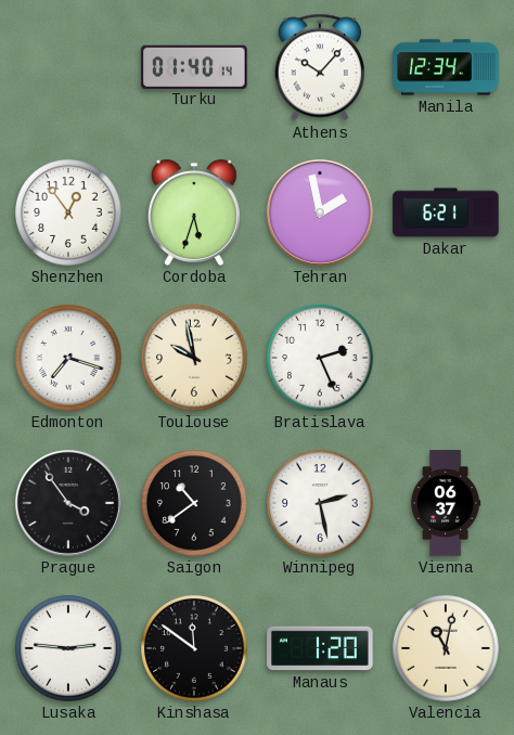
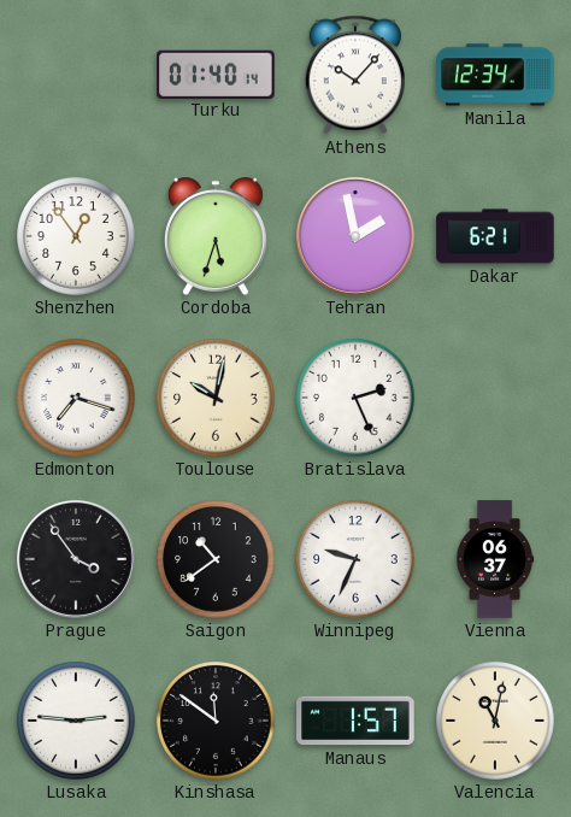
Toulouse: 9:58 -> 10:02
Winnipeg: 2:28 -> 9:34
Manaus: 1:20 -> 1:57
